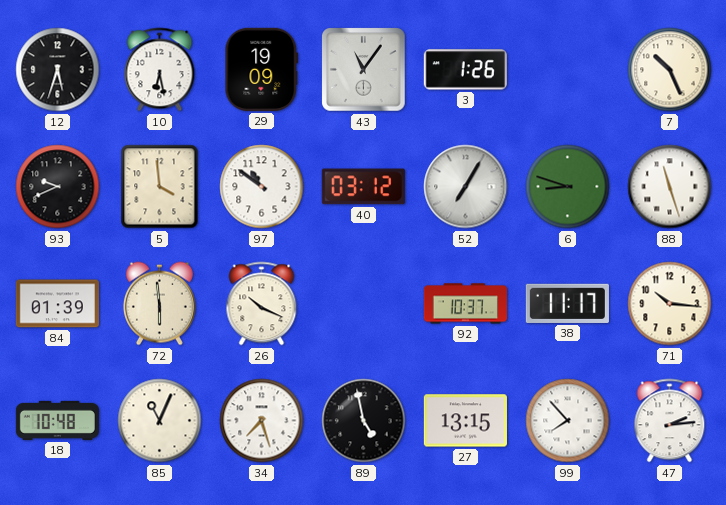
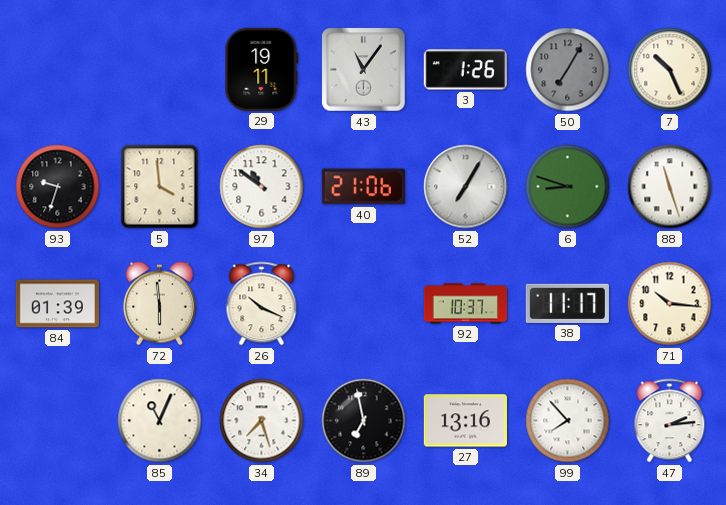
12: 5:33 -> none
10: 6:28 -> none
29: 19:09 -> 19:11
50: none -> 7:05
93: 9:41 -> 9:33
40: 03:12 -> 21:06
18: 10:48 -> none
89: 4:58 -> 6:58
27: 13:15 -> 13:16
